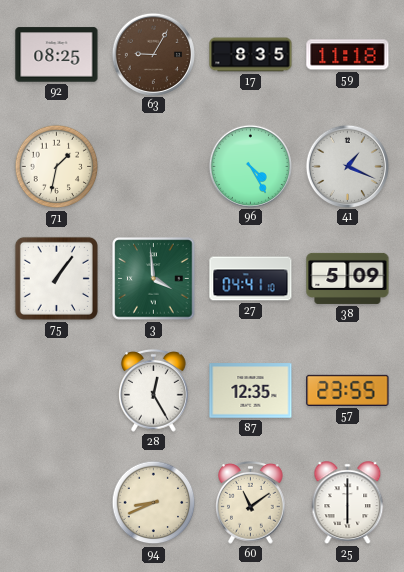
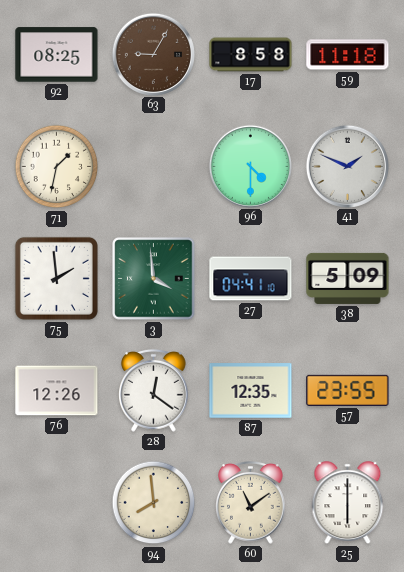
17: 8:35 -> 8:58
96: 4:25 -> 4:30
41: 1:19 -> 1:49
75: 1:06 -> 1:59
76: none -> 12:26
28: 12:25 -> 12:21
94: 8:41 -> 7:59
